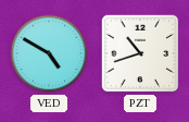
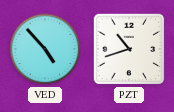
VED: 4:50 -> 4:53
